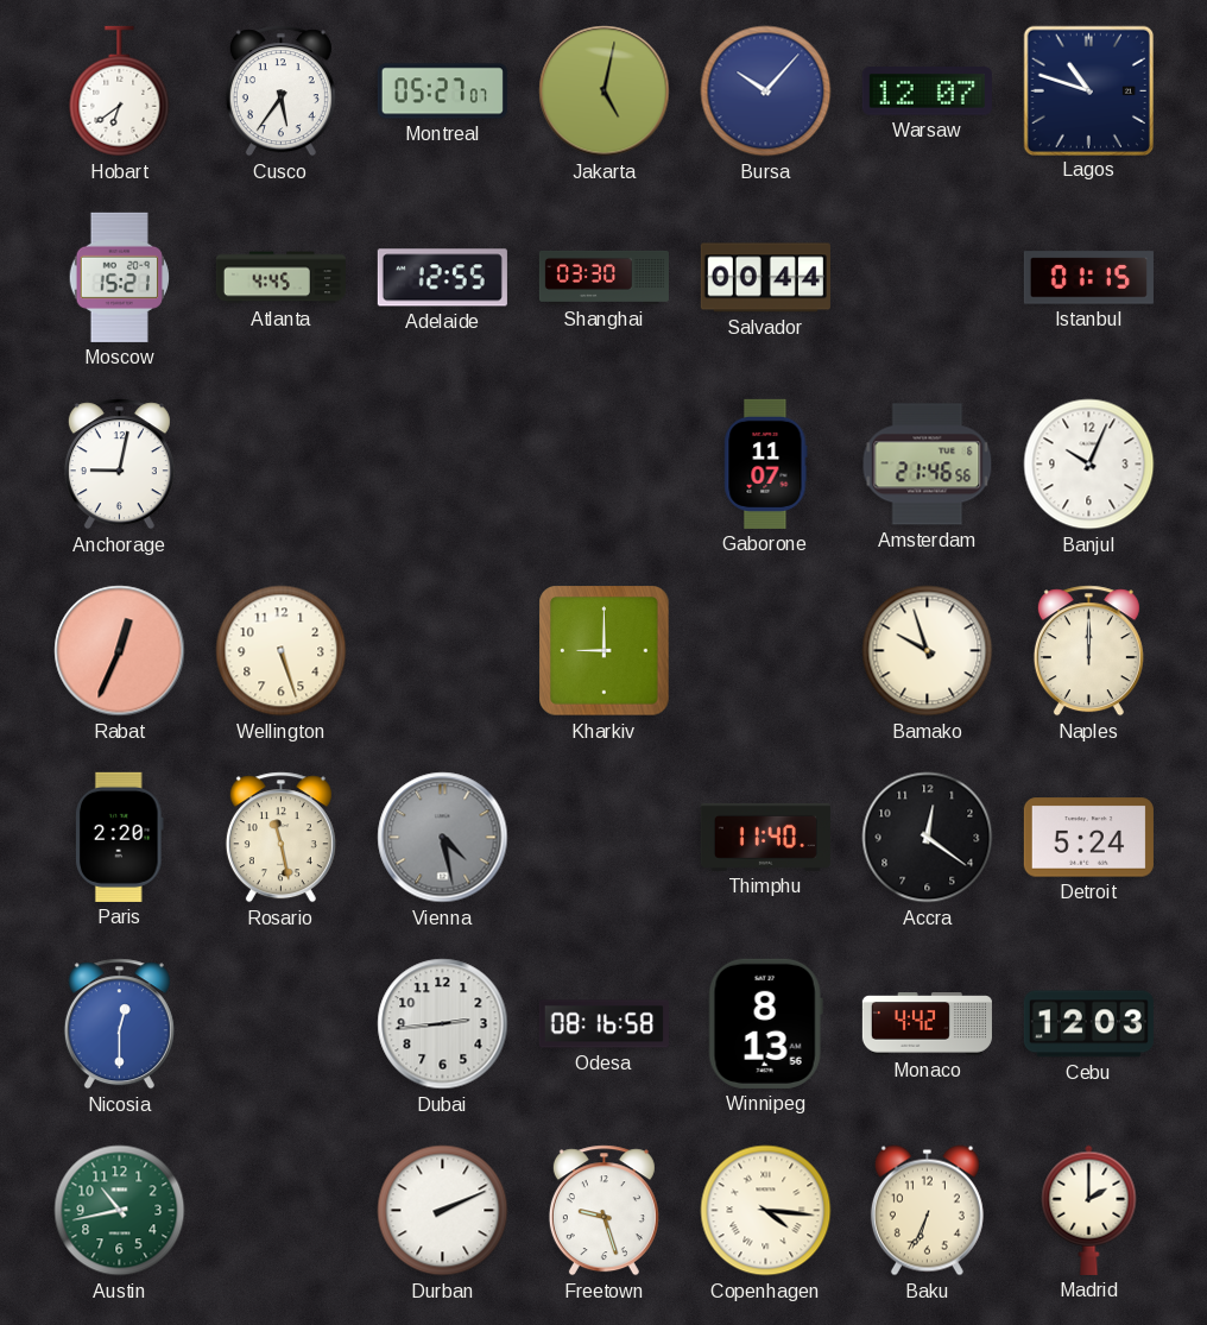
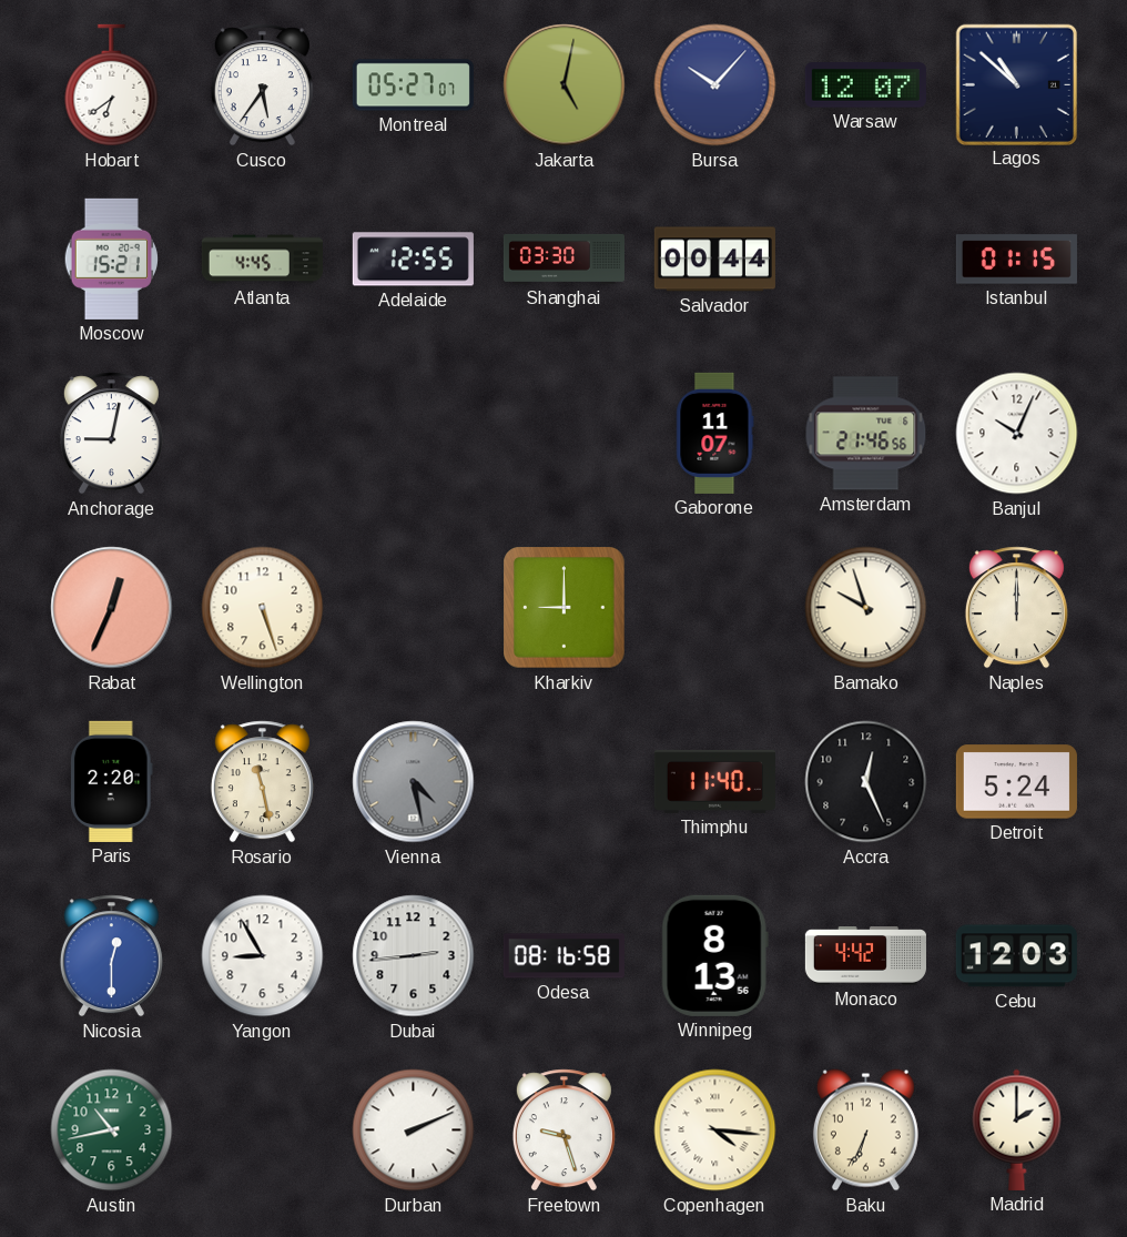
Lagos: 10:48 -> 10:52
Accra: 12:21 -> 12:26
Yangon: none -> 8:55
